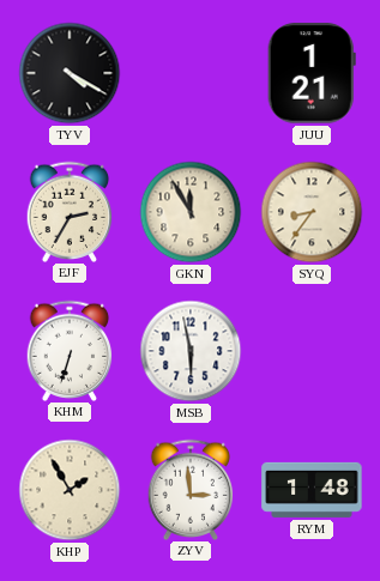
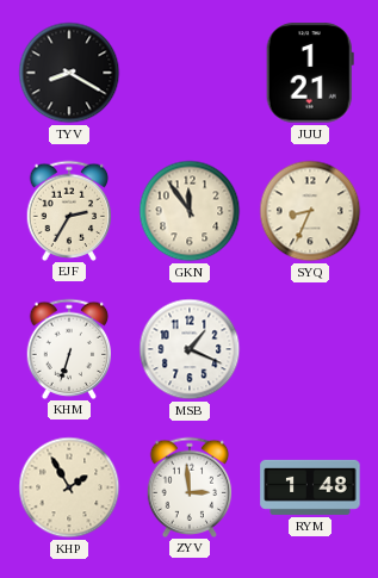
TYV: 4:20 -> 8:20
GKN: 11:55 -> 11:54
SYQ: 8:36 -> 8:34
MSB: 5:58 -> 1:19
